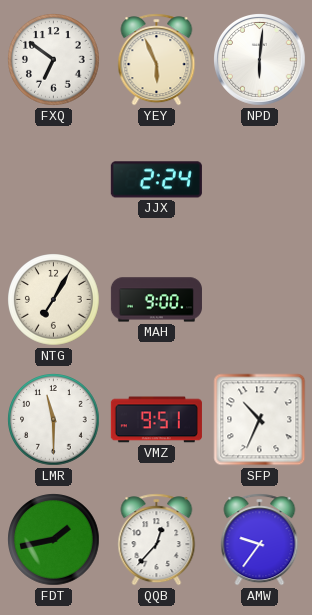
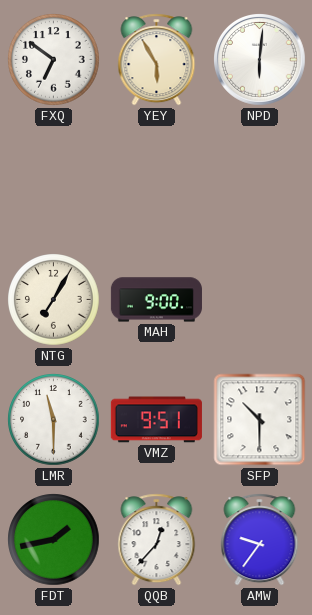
YEY: 5:56 -> 5:55
JJX: 2:24 -> none
SFP: 10:34 -> 10:30
